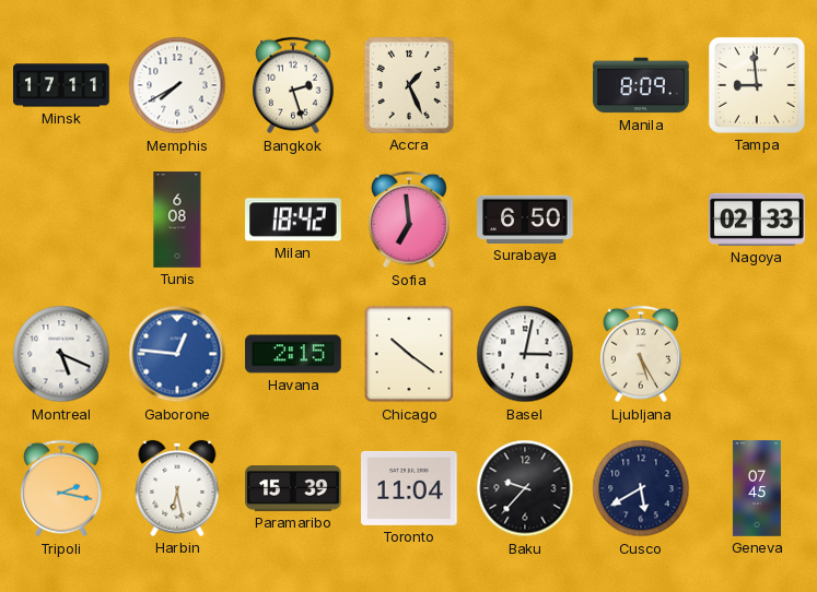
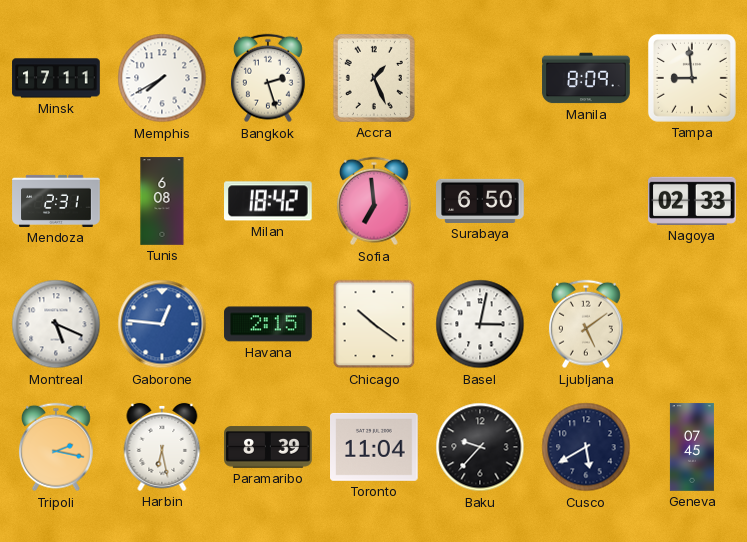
Mendoza: none -> 2:31
Ljubljana: 5:25 -> 5:09
Paramaribo: 15:39 -> 8:39
